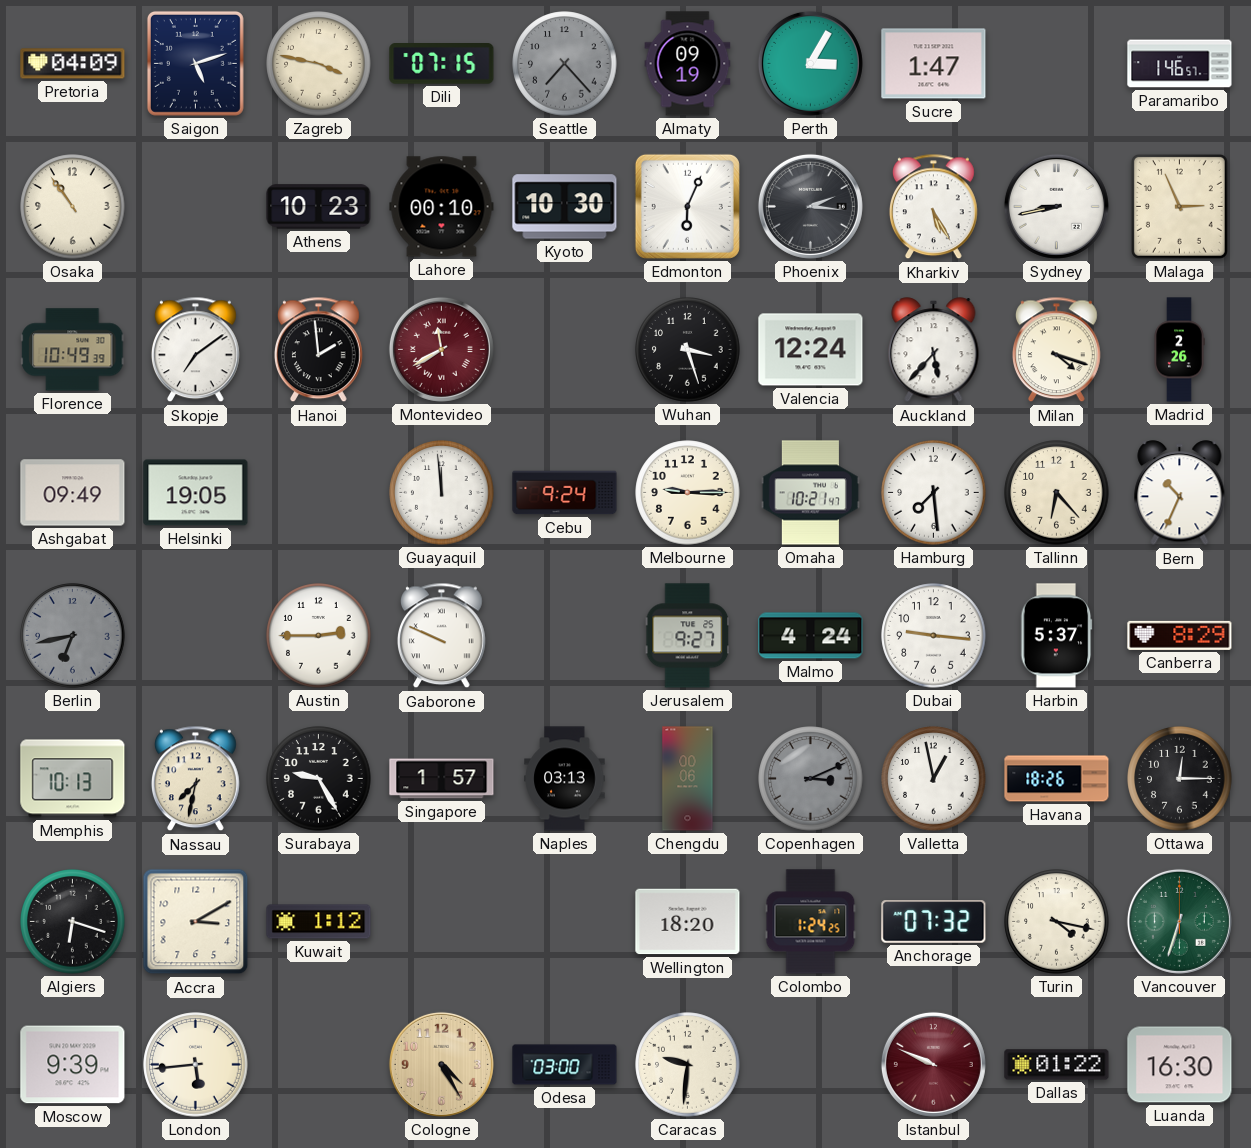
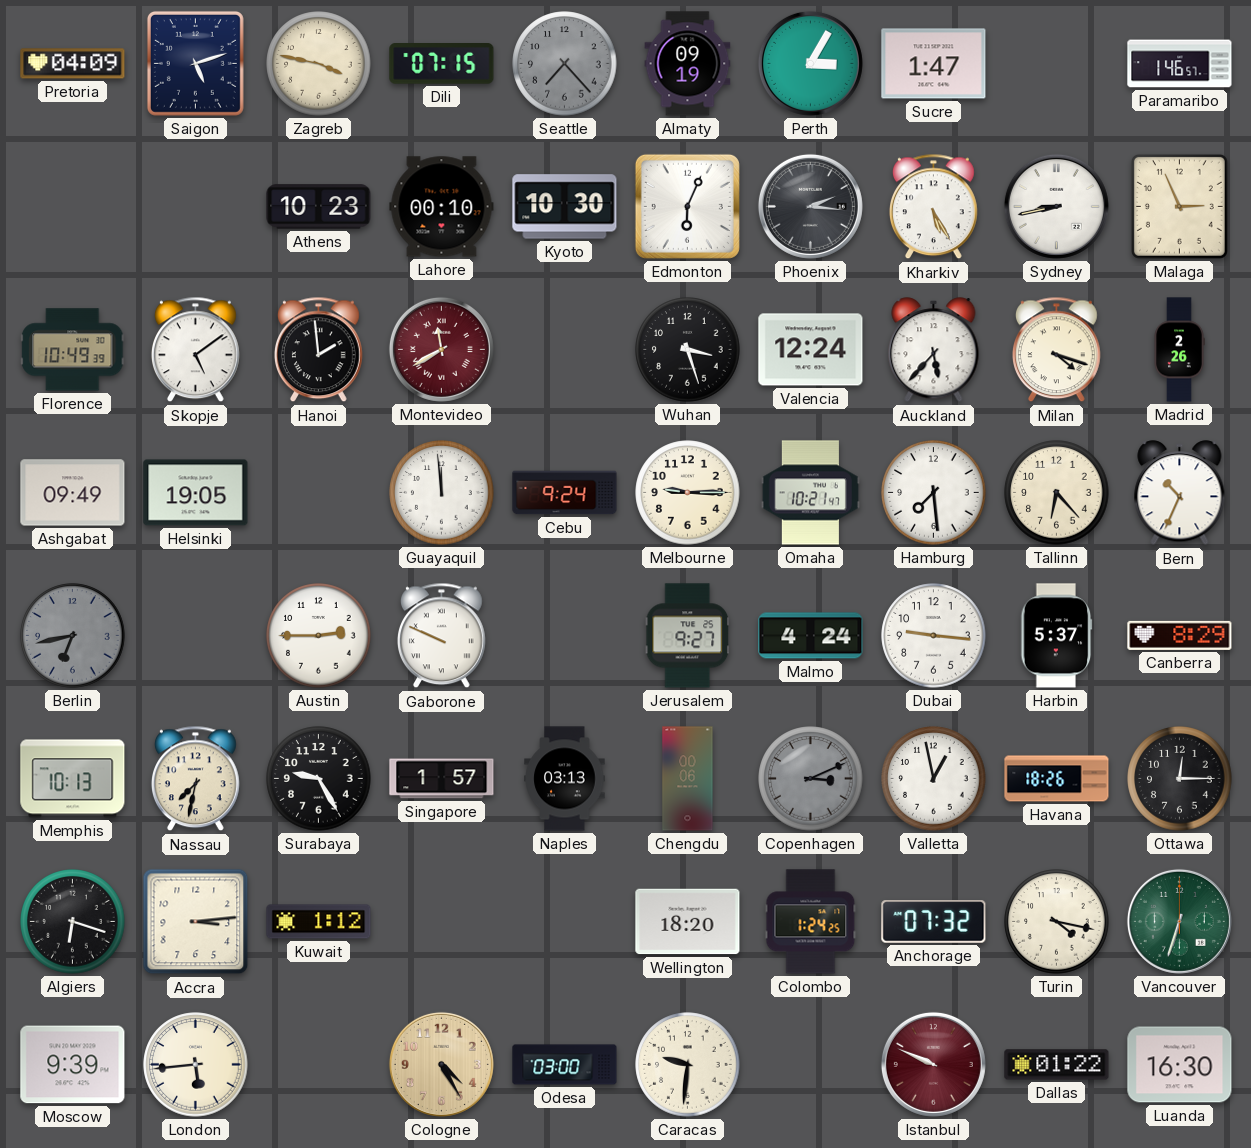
Osaka: 10:54 -> none
Skopje: 7:09 -> 5:09
Accra: 3:10 -> 3:14
